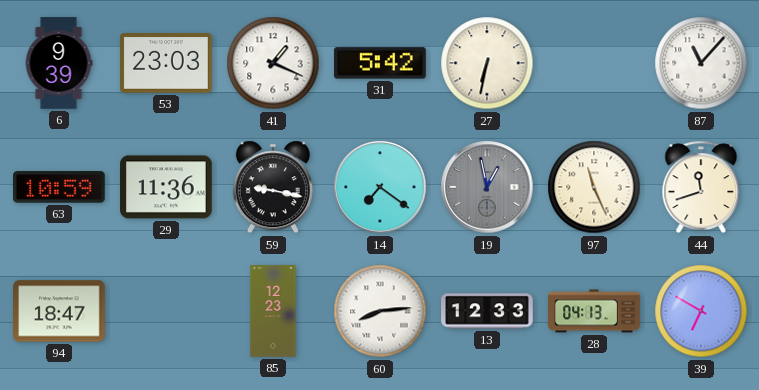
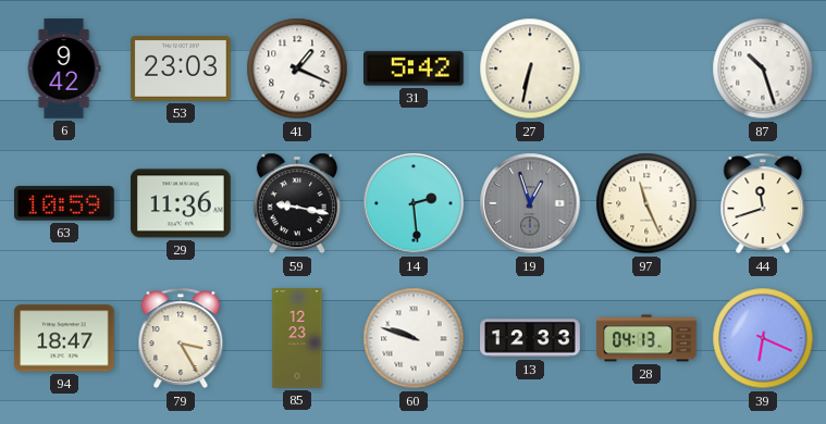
6: 9:39 -> 9:42
87: 11:07 -> 10:27
14: 7:21 -> 2:29
19: 12:58 -> 12:57
79: none -> 3:25
60: 8:14 -> 9:48
39: 6:50 -> 6:19
